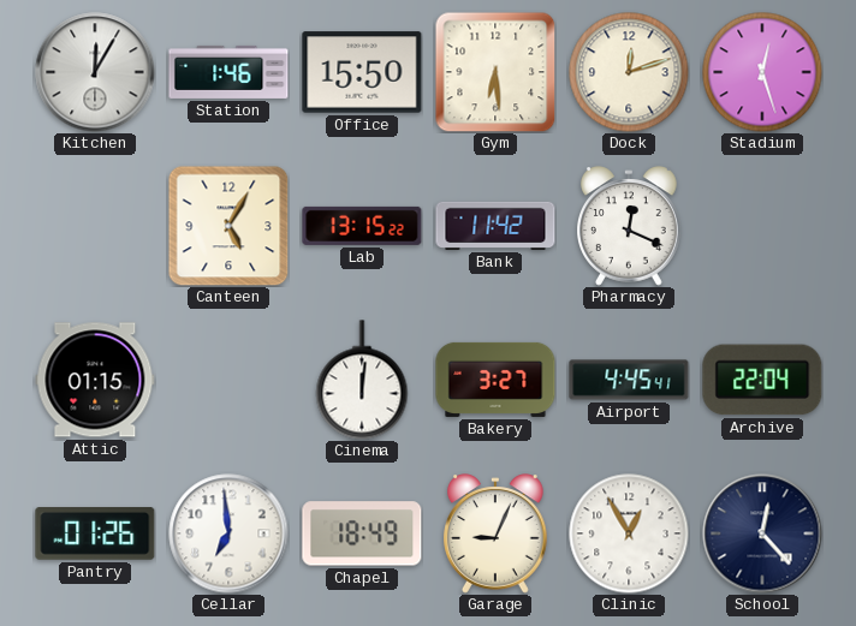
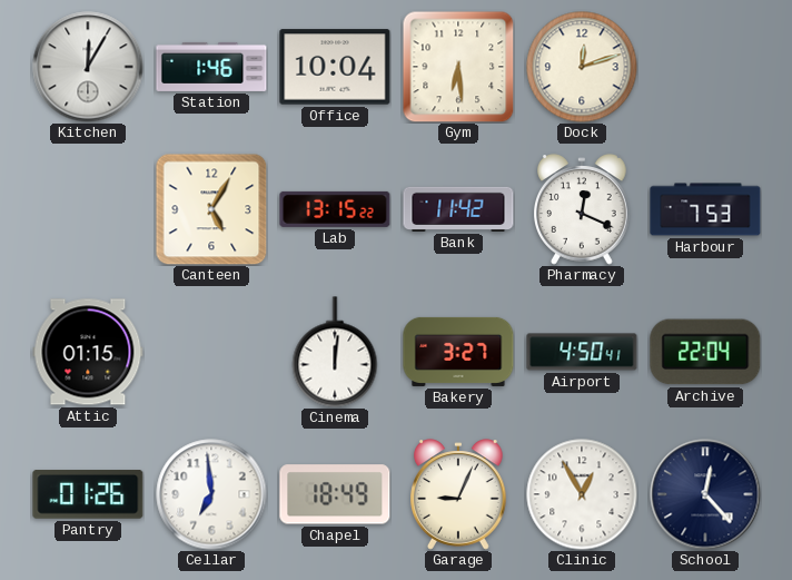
Office: 15:50 -> 10:04
Stadium: 12:27 -> none
Harbour: none -> 7:53
Airport: 4:45 -> 4:50
